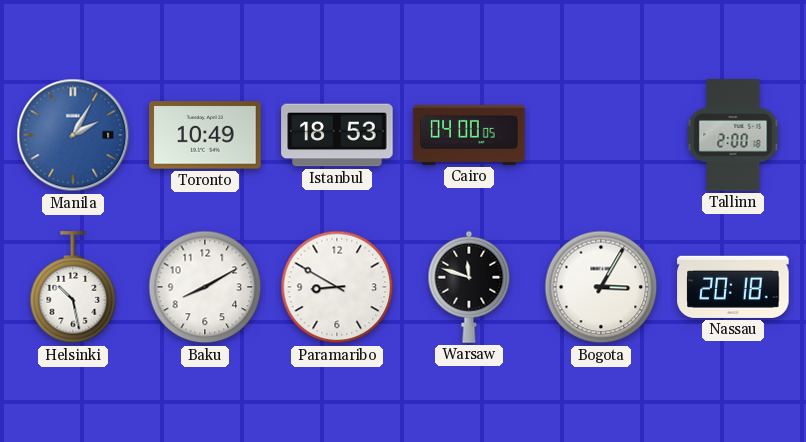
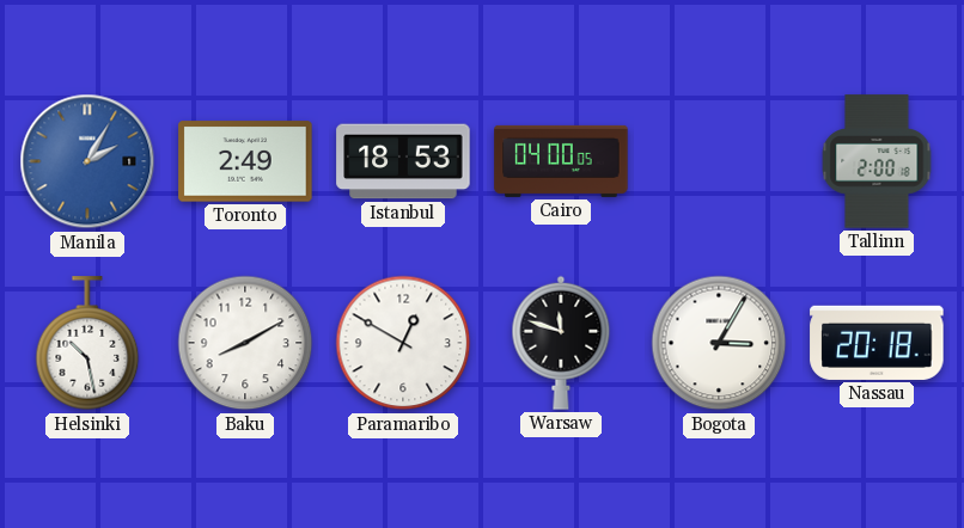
Toronto: 10:49 -> 2:49
Paramaribo: 8:50 -> 12:50
